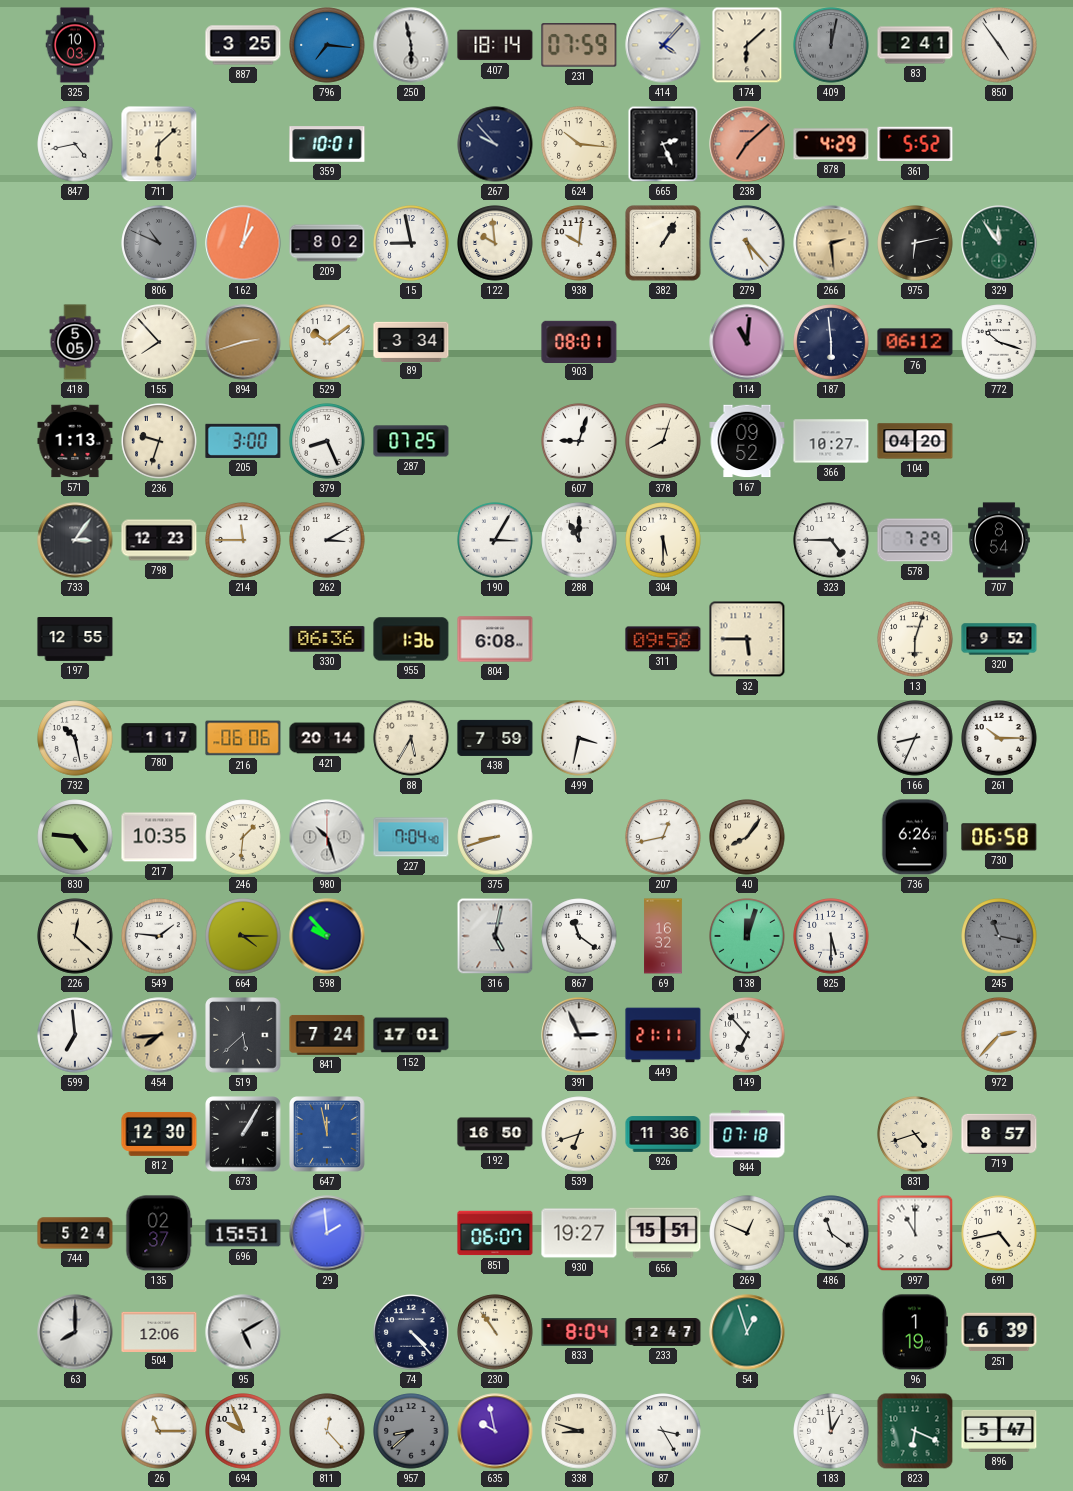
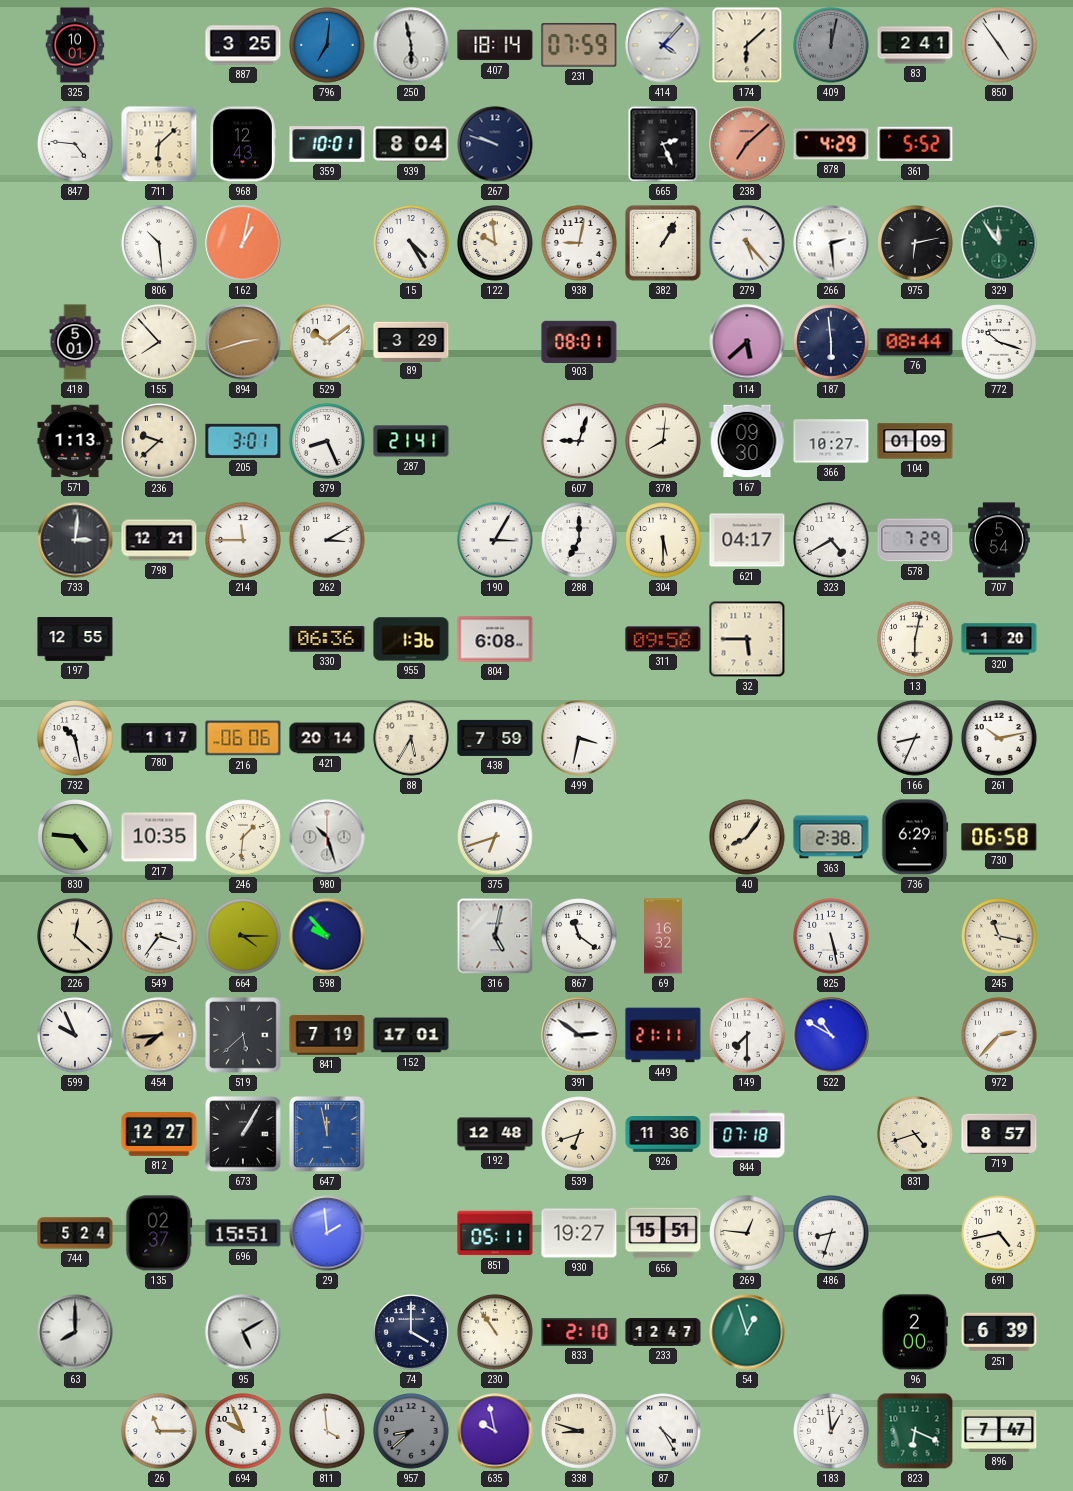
325: 10:03 -> 10:01
796: 7:16 -> 7:01
847: 4:43 -> 4:46
968: none -> 12:43
939: none -> 8:04
267: 9:53 -> 9:48
624: 10:16 -> none
806: 10:49 -> 10:29
806 dial: grey -> white
209: 8:02 -> none
15: 8:58 -> 4:25
938: 10:01 -> 9:02
266 dial: champagne -> white
418: 5:05 -> 5:01
89: 3:34 -> 3:29
114: 11:01 -> 5:38
76: 06:12 -> 08:44
236: 9:33 -> 9:38
205: 3:00 -> 3:01
287: 07:25 -> 21:41
378: 8:03 -> 8:01
167: 09:52 -> 09:30
104: 04:20 -> 01:09
733: 3:06 -> 3:01
798: 12:23 -> 12:21
288: 11:00 -> 7:00
621: none -> 04:17
323: 4:45 -> 4:40
707: 8:54 -> 5:54
13: 6:03 -> 6:02
320: 9:52 -> 1:20
261: 10:15 -> 10:13
227: 7:04 -> none
375: 8:42 -> 6:42
207: 12:43 -> none
363: none -> 2:38
736: 6:26 -> 6:29
549: 1:46 -> 3:36
138: 12:03 -> none
825: 5:30 -> 5:28
245 dial: grey -> cream
599: 6:59 -> 9:56
841: 7:24 -> 7:19
391: 2:56 -> 2:51
149: 6:53 -> 7:30
522: none -> 10:50
812: 12:30 -> 12:27
192: 16:50 -> 12:48
851: 06:07 -> 05:11
269: 12:49 -> 12:46
486: 11:21 -> 8:33
997: 11:00 -> none
504: 12:06 -> none
74: 4:23 -> 4:00
833: 8:04 -> 2:10
96: 1:19 -> 2:00
811: 12:23 -> 3:59
87: 3:25 -> 4:25
896: 5:47 -> 7:47
